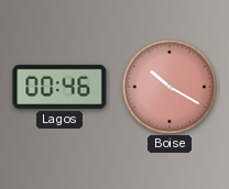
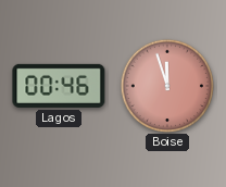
Boise: 10:20 -> 11:57
